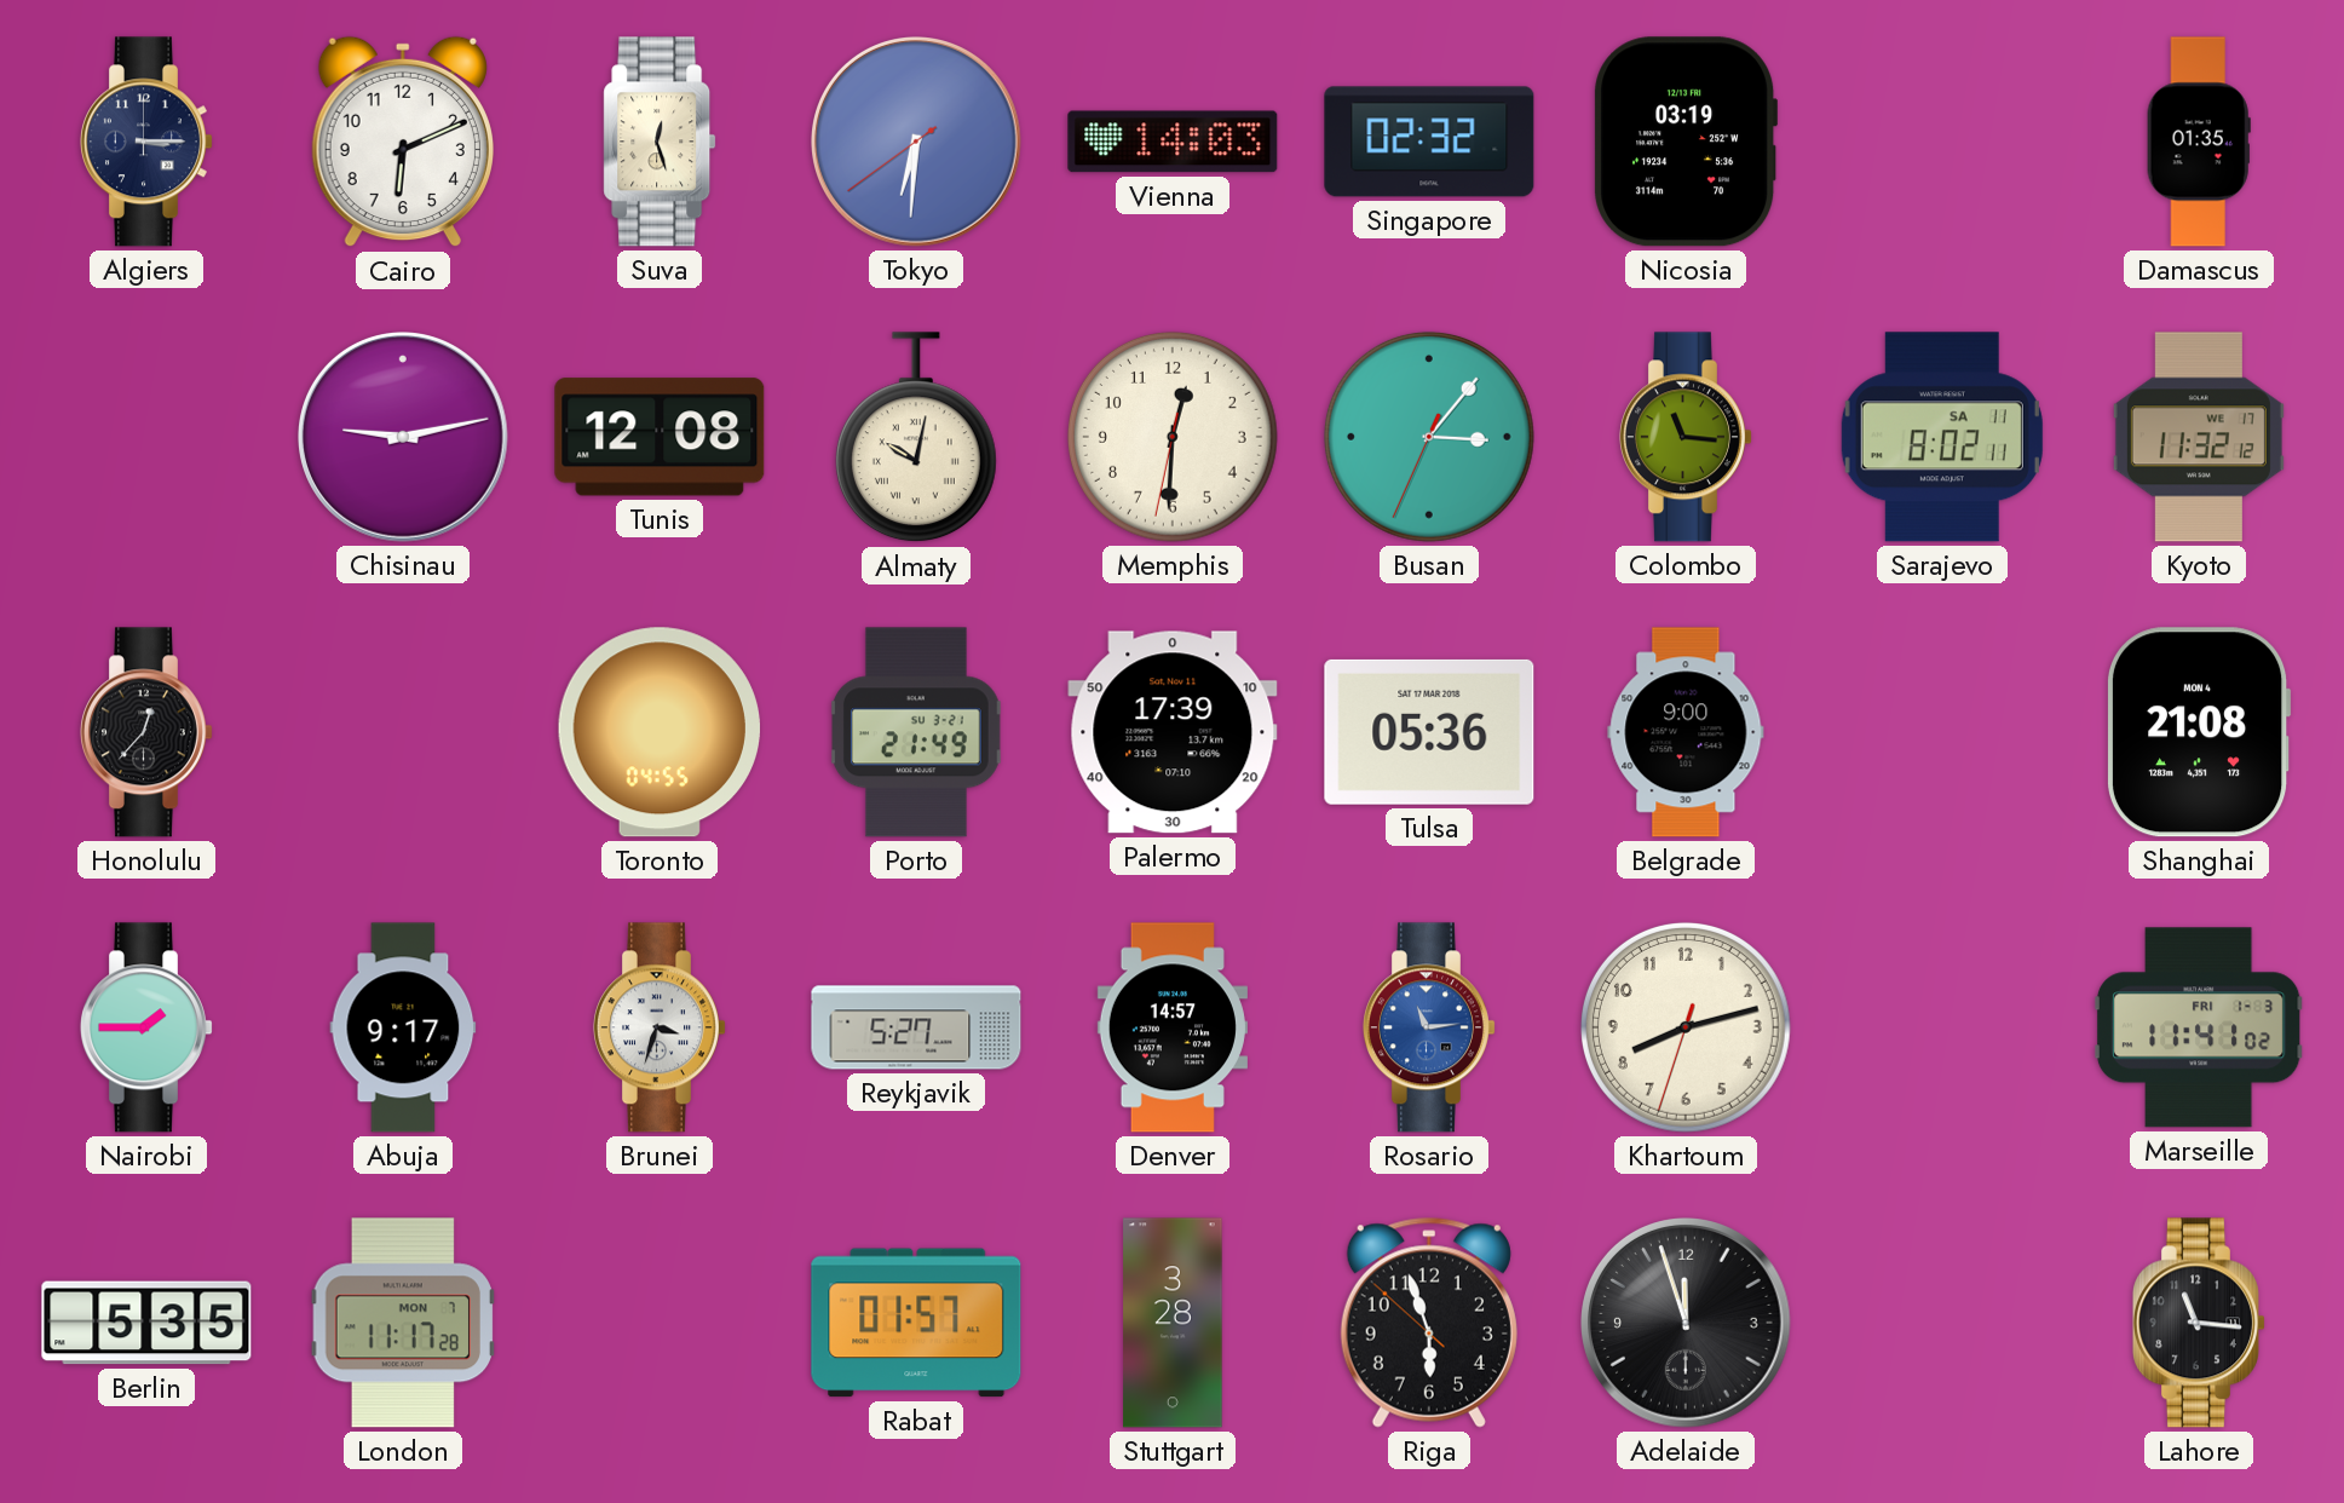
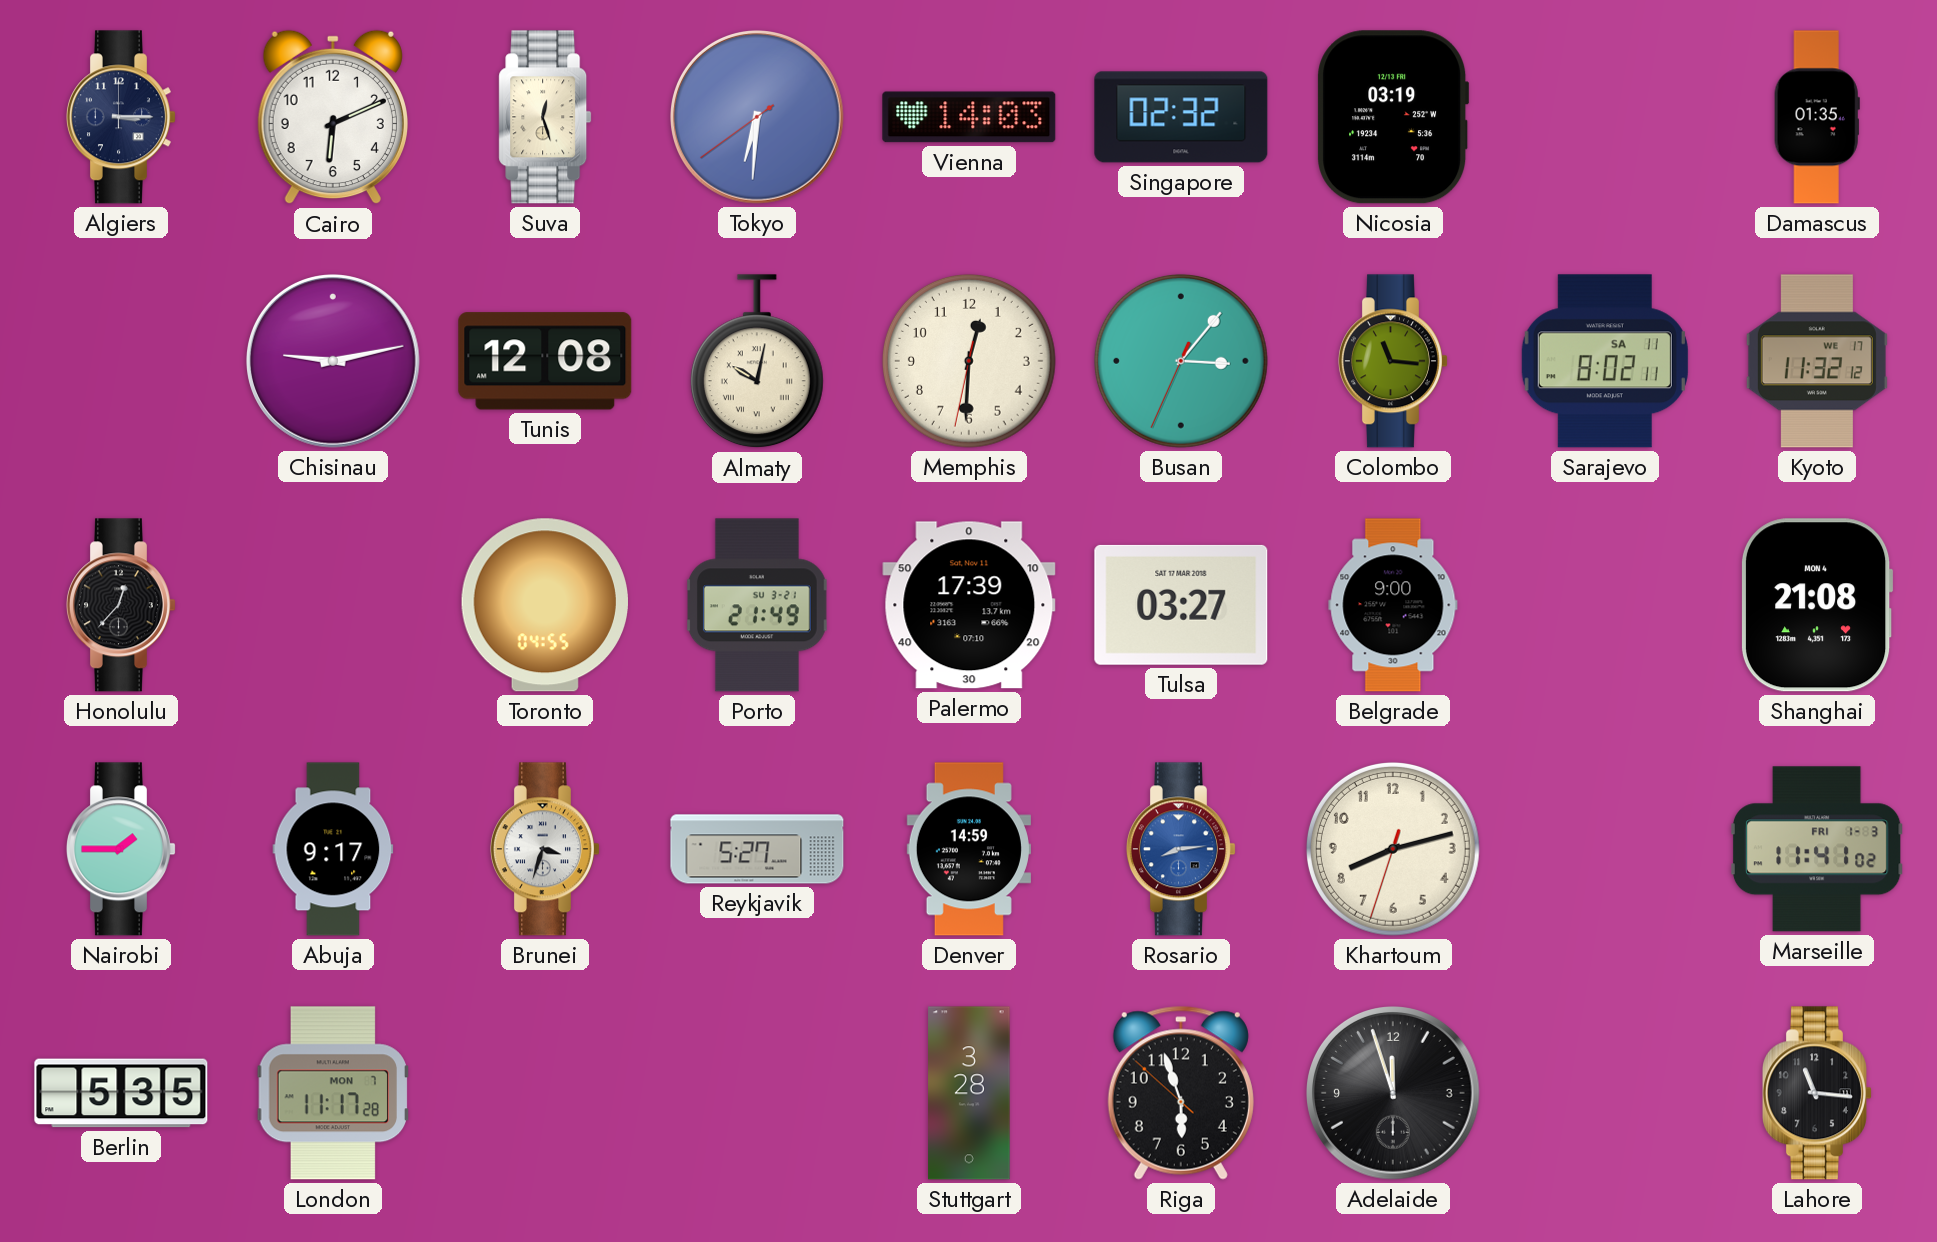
Tulsa: 05:36 -> 03:27
Denver: 14:57 -> 14:59
Rosario: 11:14 -> 8:14
Rabat: 01:57 -> none
